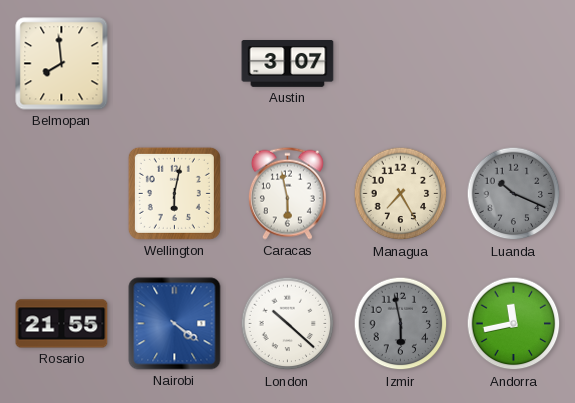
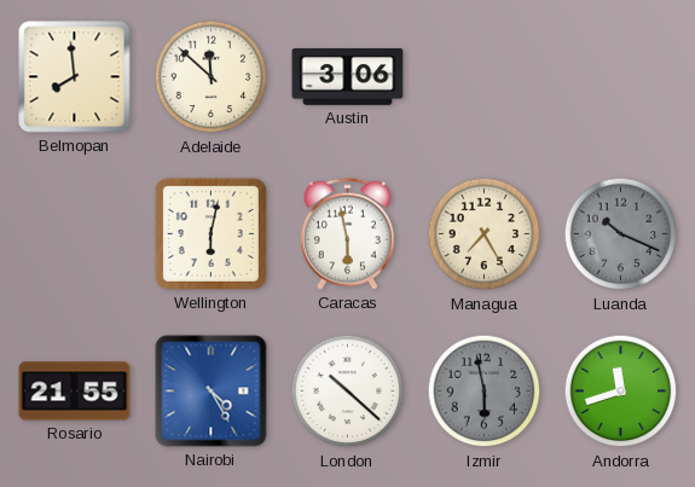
Adelaide: none -> 11:52
Austin: 3:07 -> 3:06
Nairobi: 4:21 -> 4:25
Andorra: 11:43 -> 11:42
